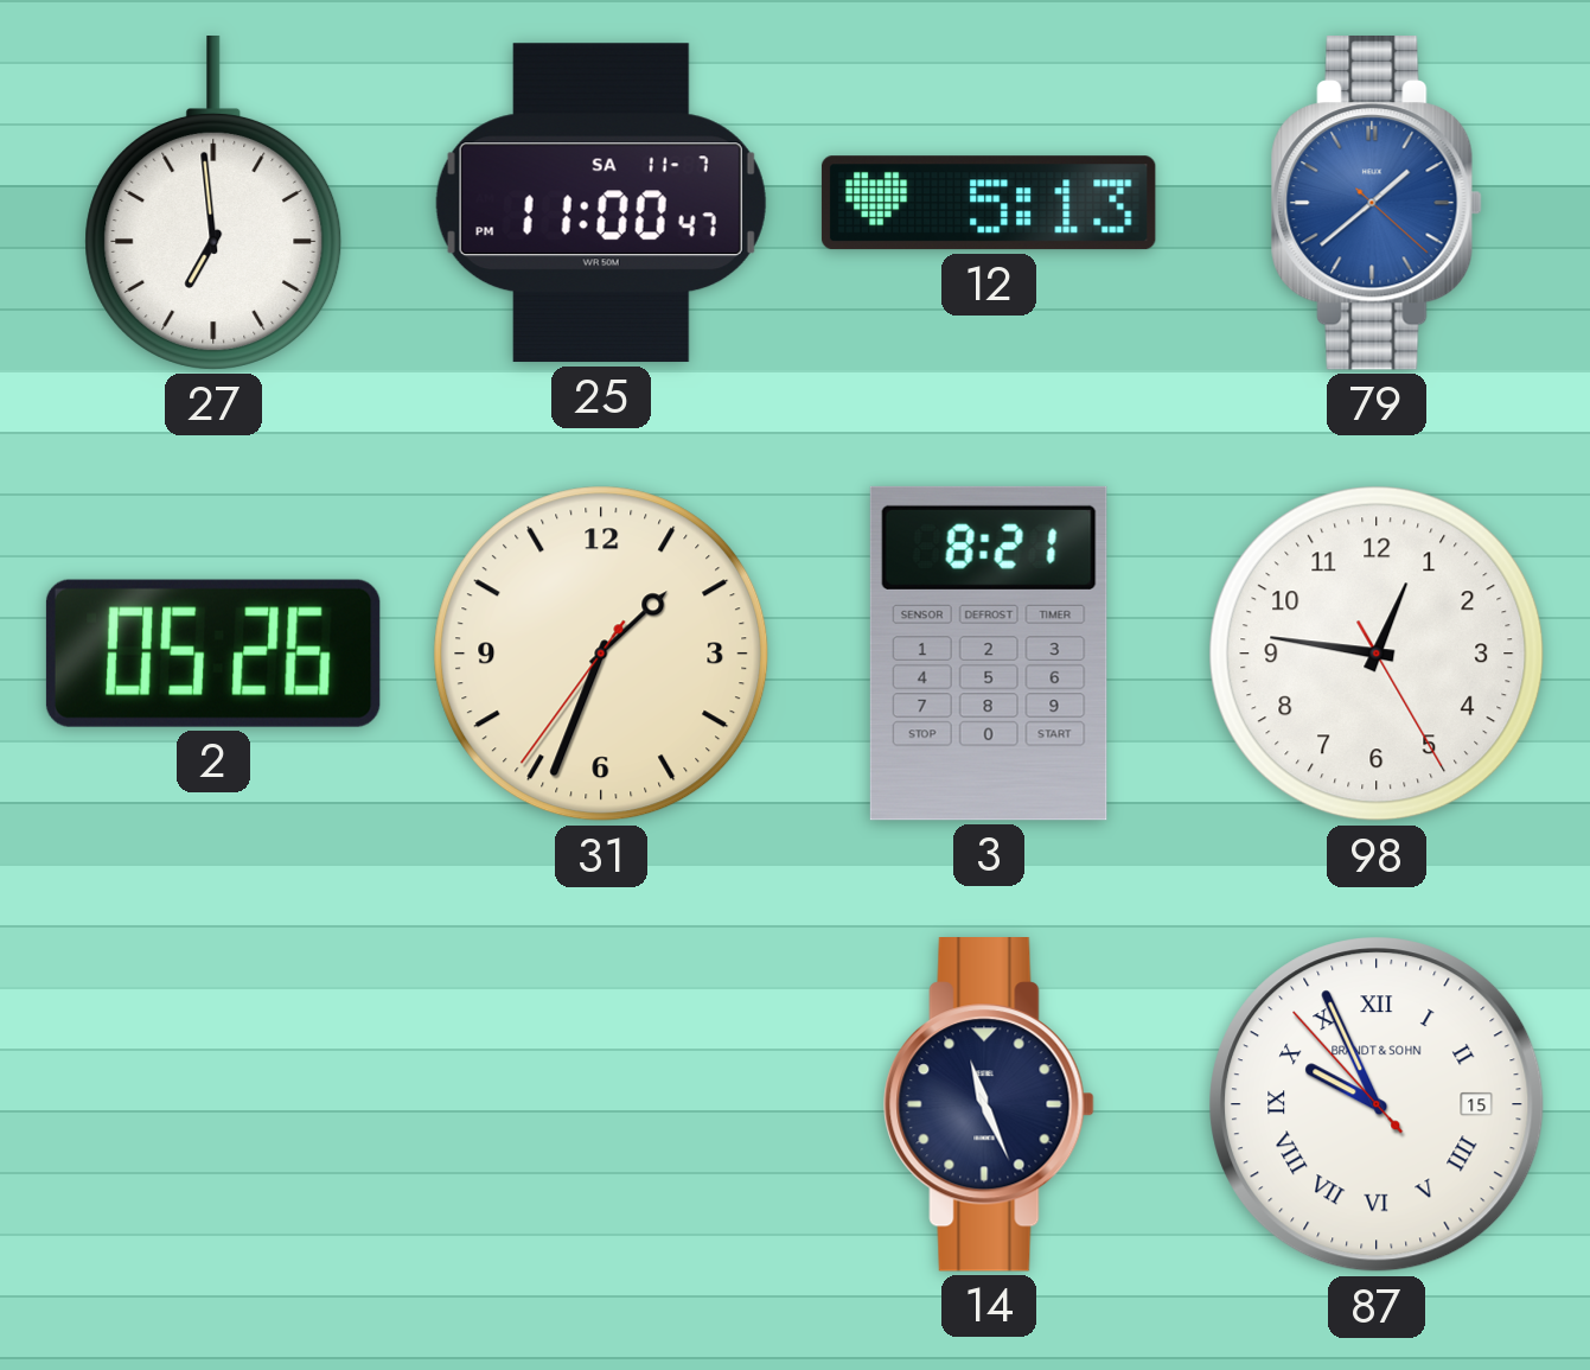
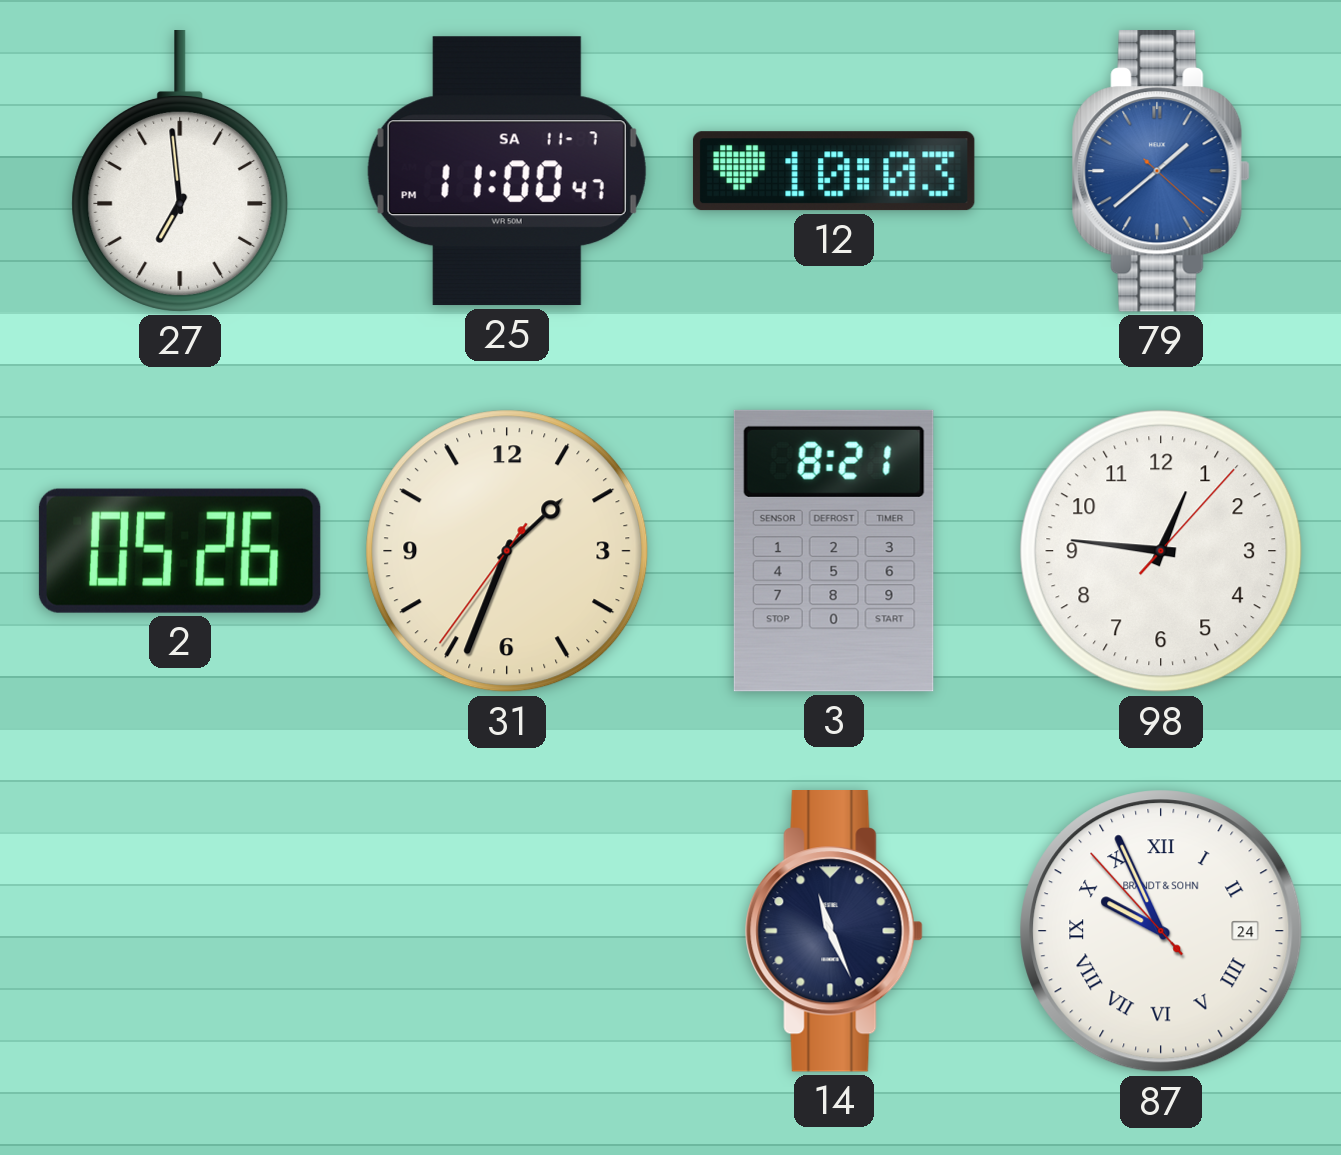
12: 5:13 -> 10:03
98: 12:46:25 -> 12:46:07
87 date: 15 -> 24
